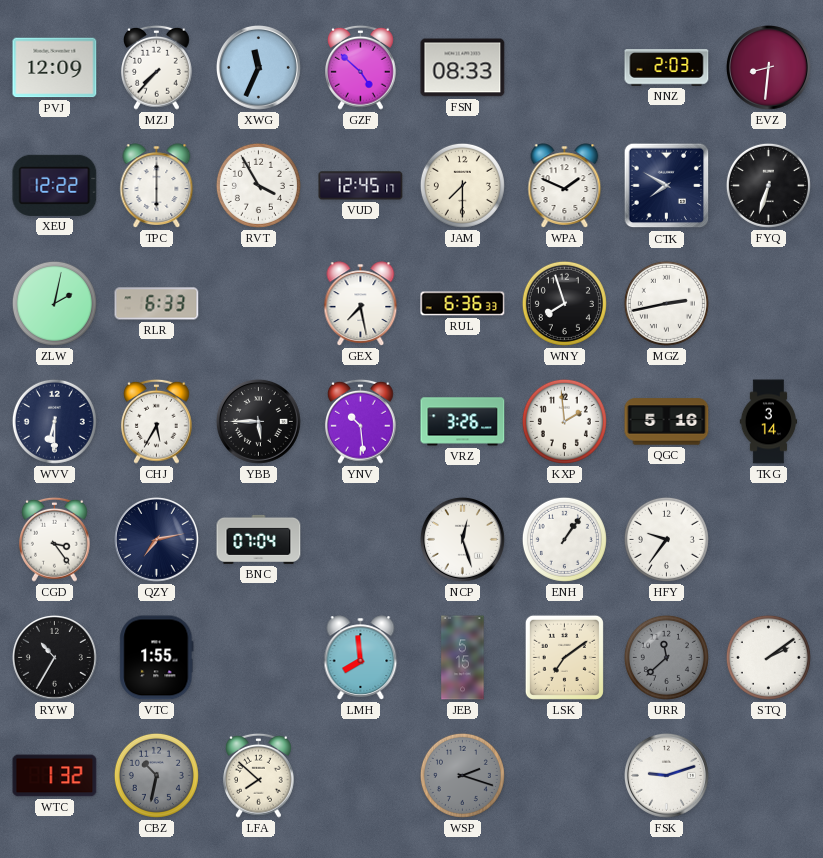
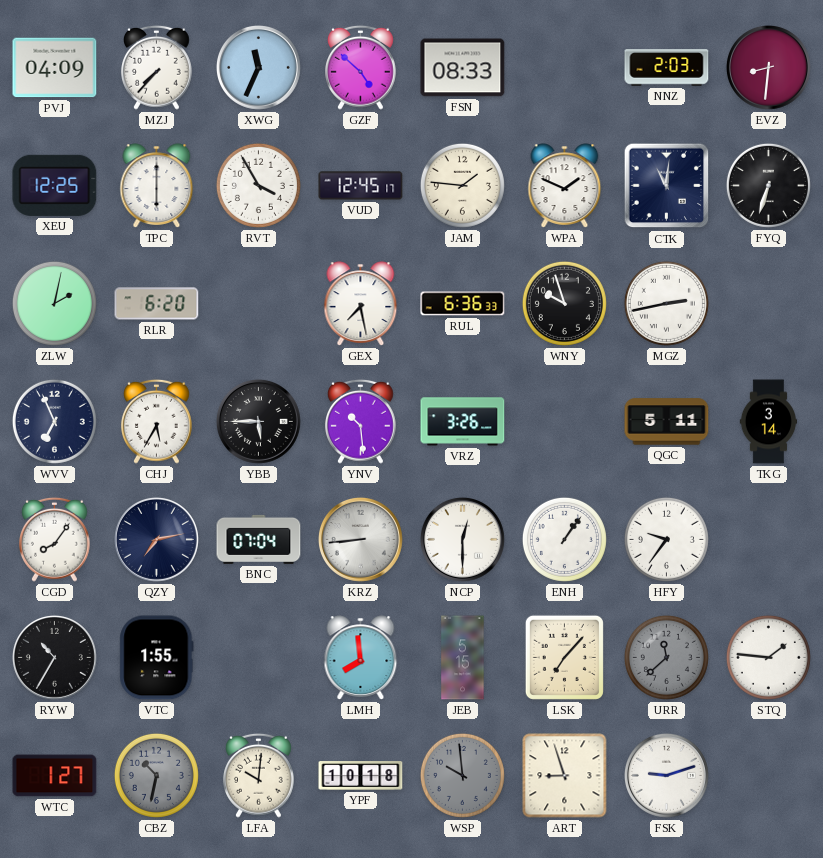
PVJ: 12:09 -> 04:09
XEU: 12:22 -> 12:25
JAM: 7:30 -> 1:46
CTK: 7:50 -> 11:01
RLR: 6:33 -> 6:20
WNY: 7:57 -> 9:57
WVV: 6:30 -> 6:56
KXP: 1:59 -> none
QGC: 5:16 -> 5:11
CGD: 3:24 -> 8:06
KRZ: none -> 8:44
NCP: 12:27 -> 12:30
LSK: 7:09 -> 7:07
STQ: 2:09 -> 1:46
WTC: 1:32 -> 1:27
LFA: 7:52 -> 10:01
YPF: none -> 10:18
WSP: 2:18 -> 9:59
ART: none -> 8:57
